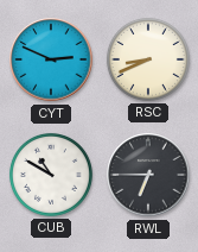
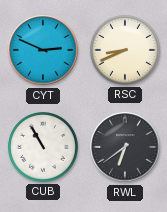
CUB: 10:50 -> 10:55
RWL: 6:45 -> 6:39
